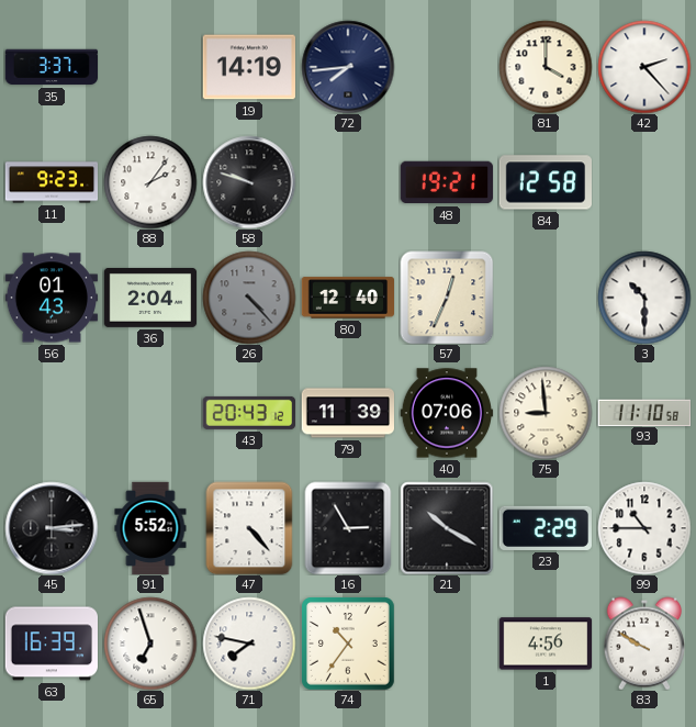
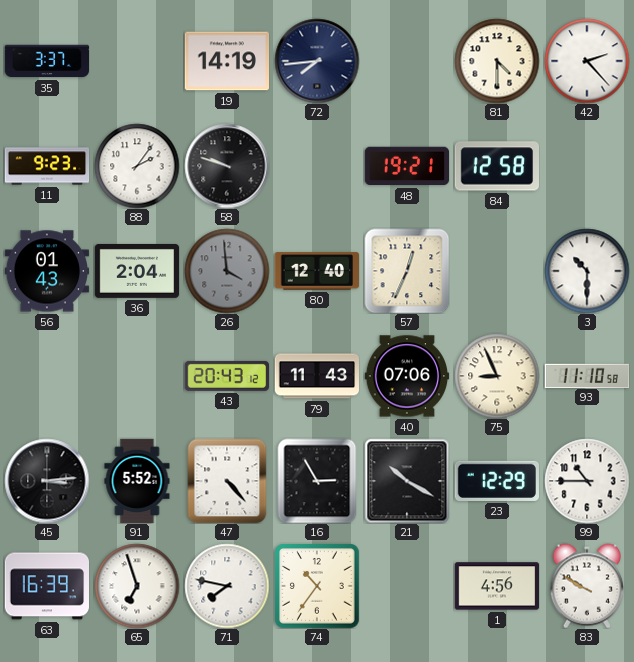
81: 4:00 -> 4:30
26: 4:23 -> 3:59
79: 11:39 -> 11:43
75: 8:59 -> 8:56
23: 2:29 -> 12:29
